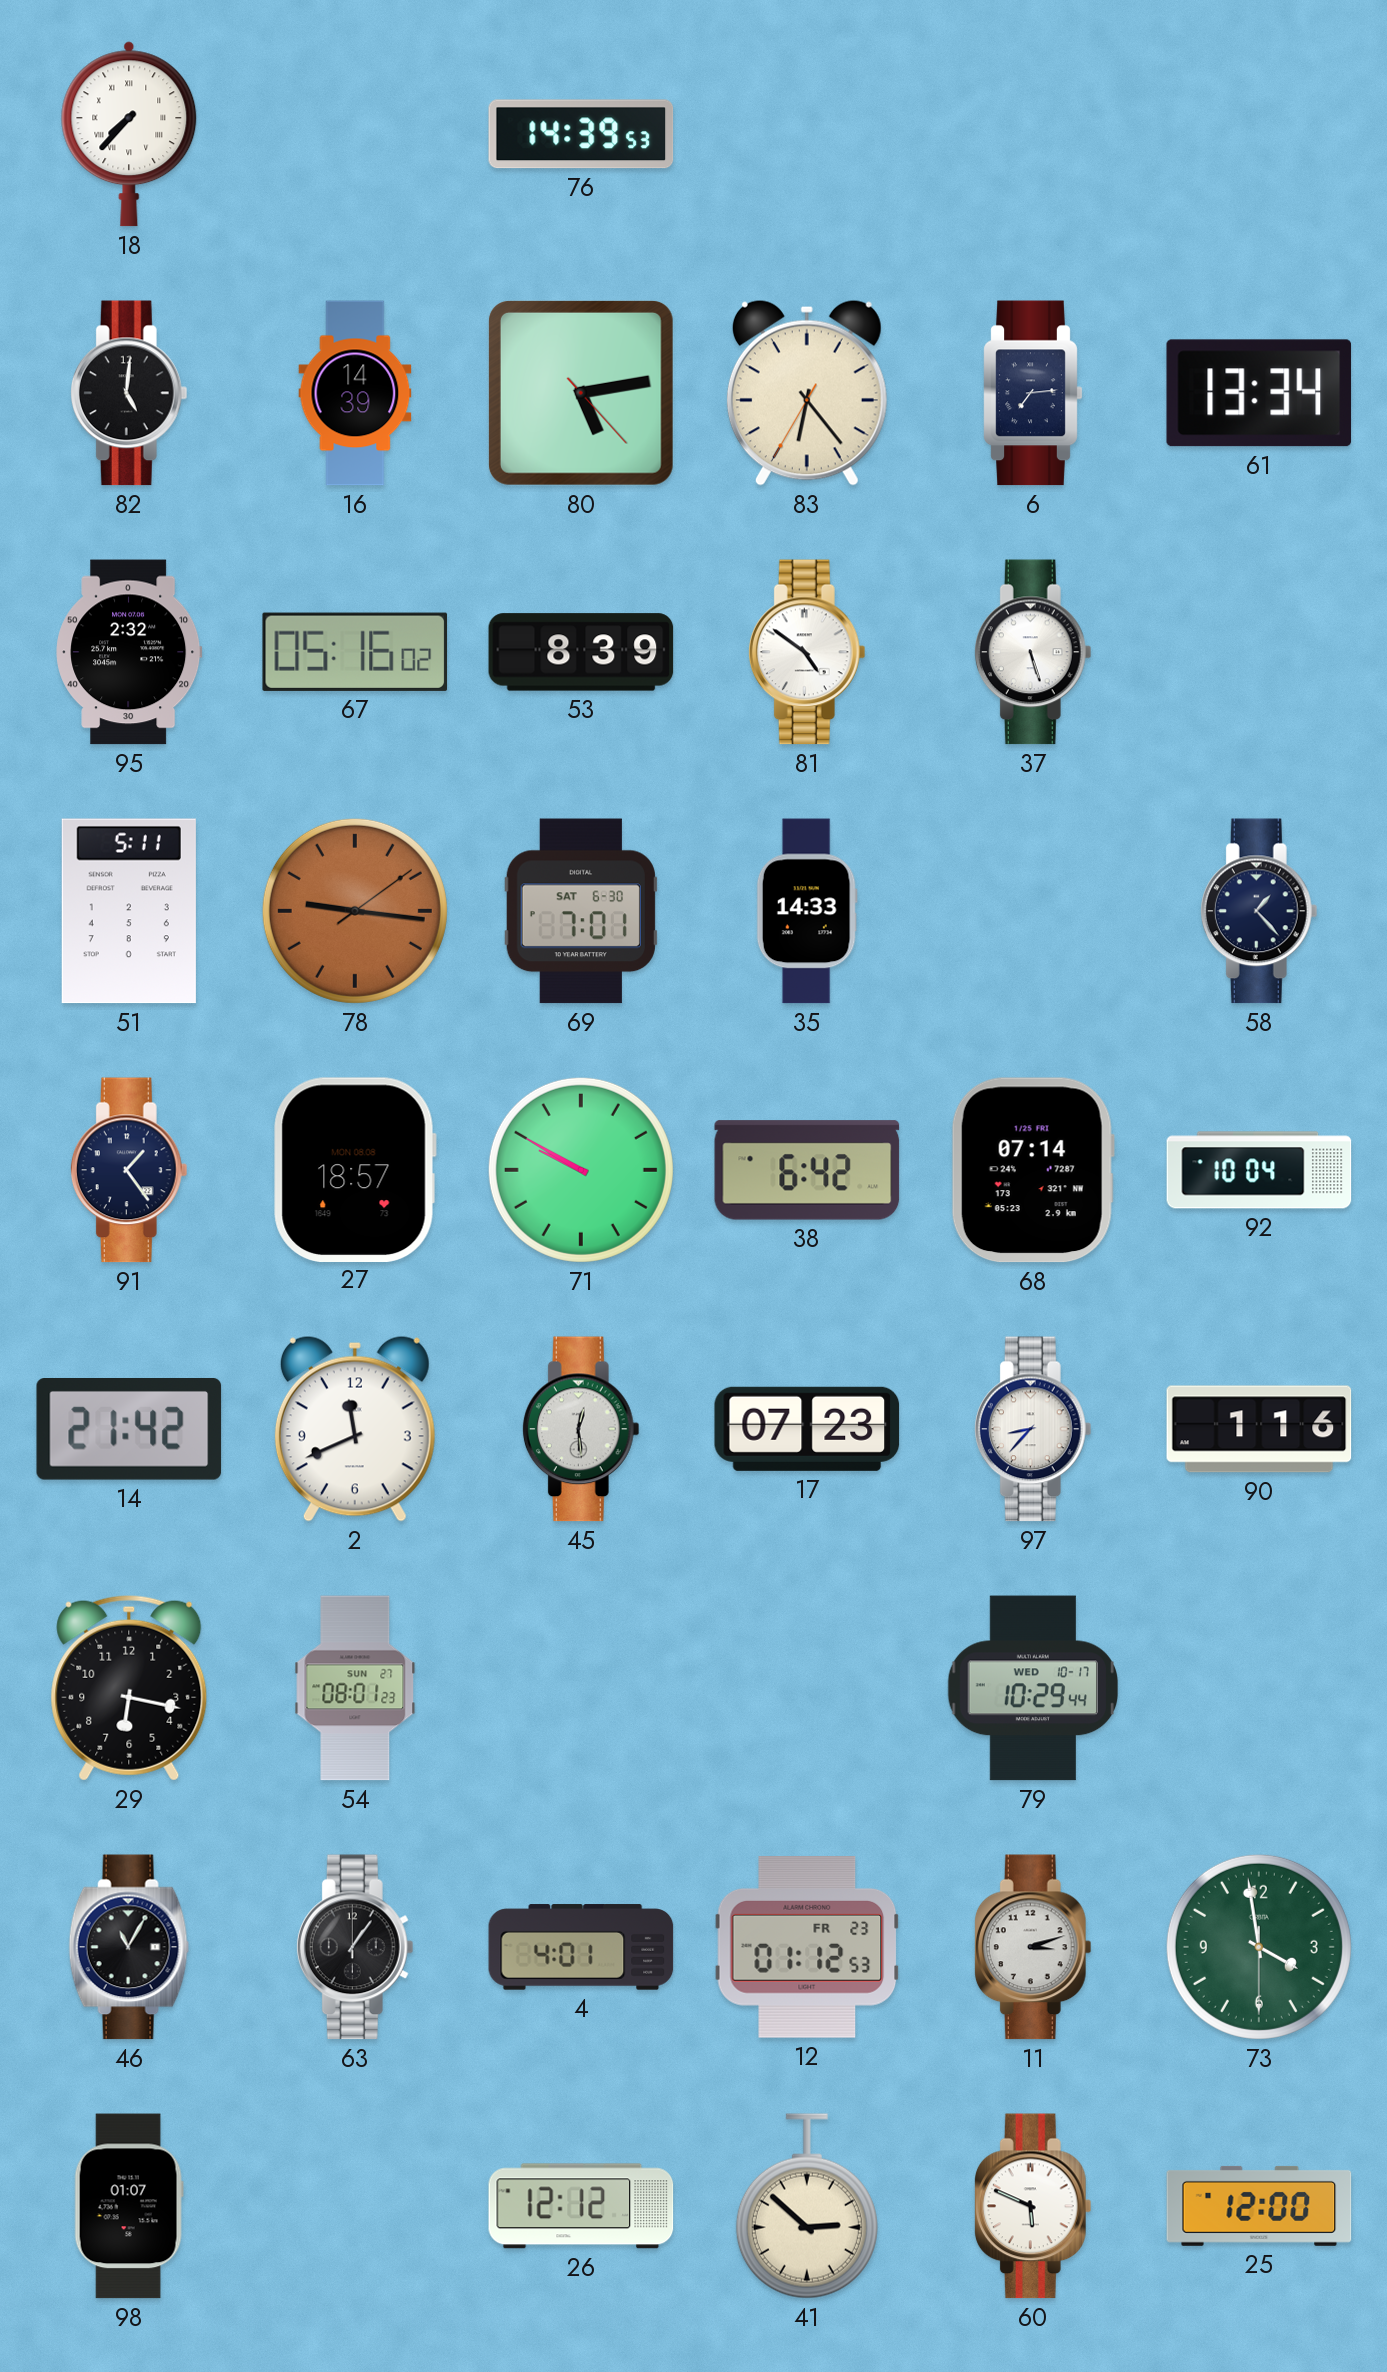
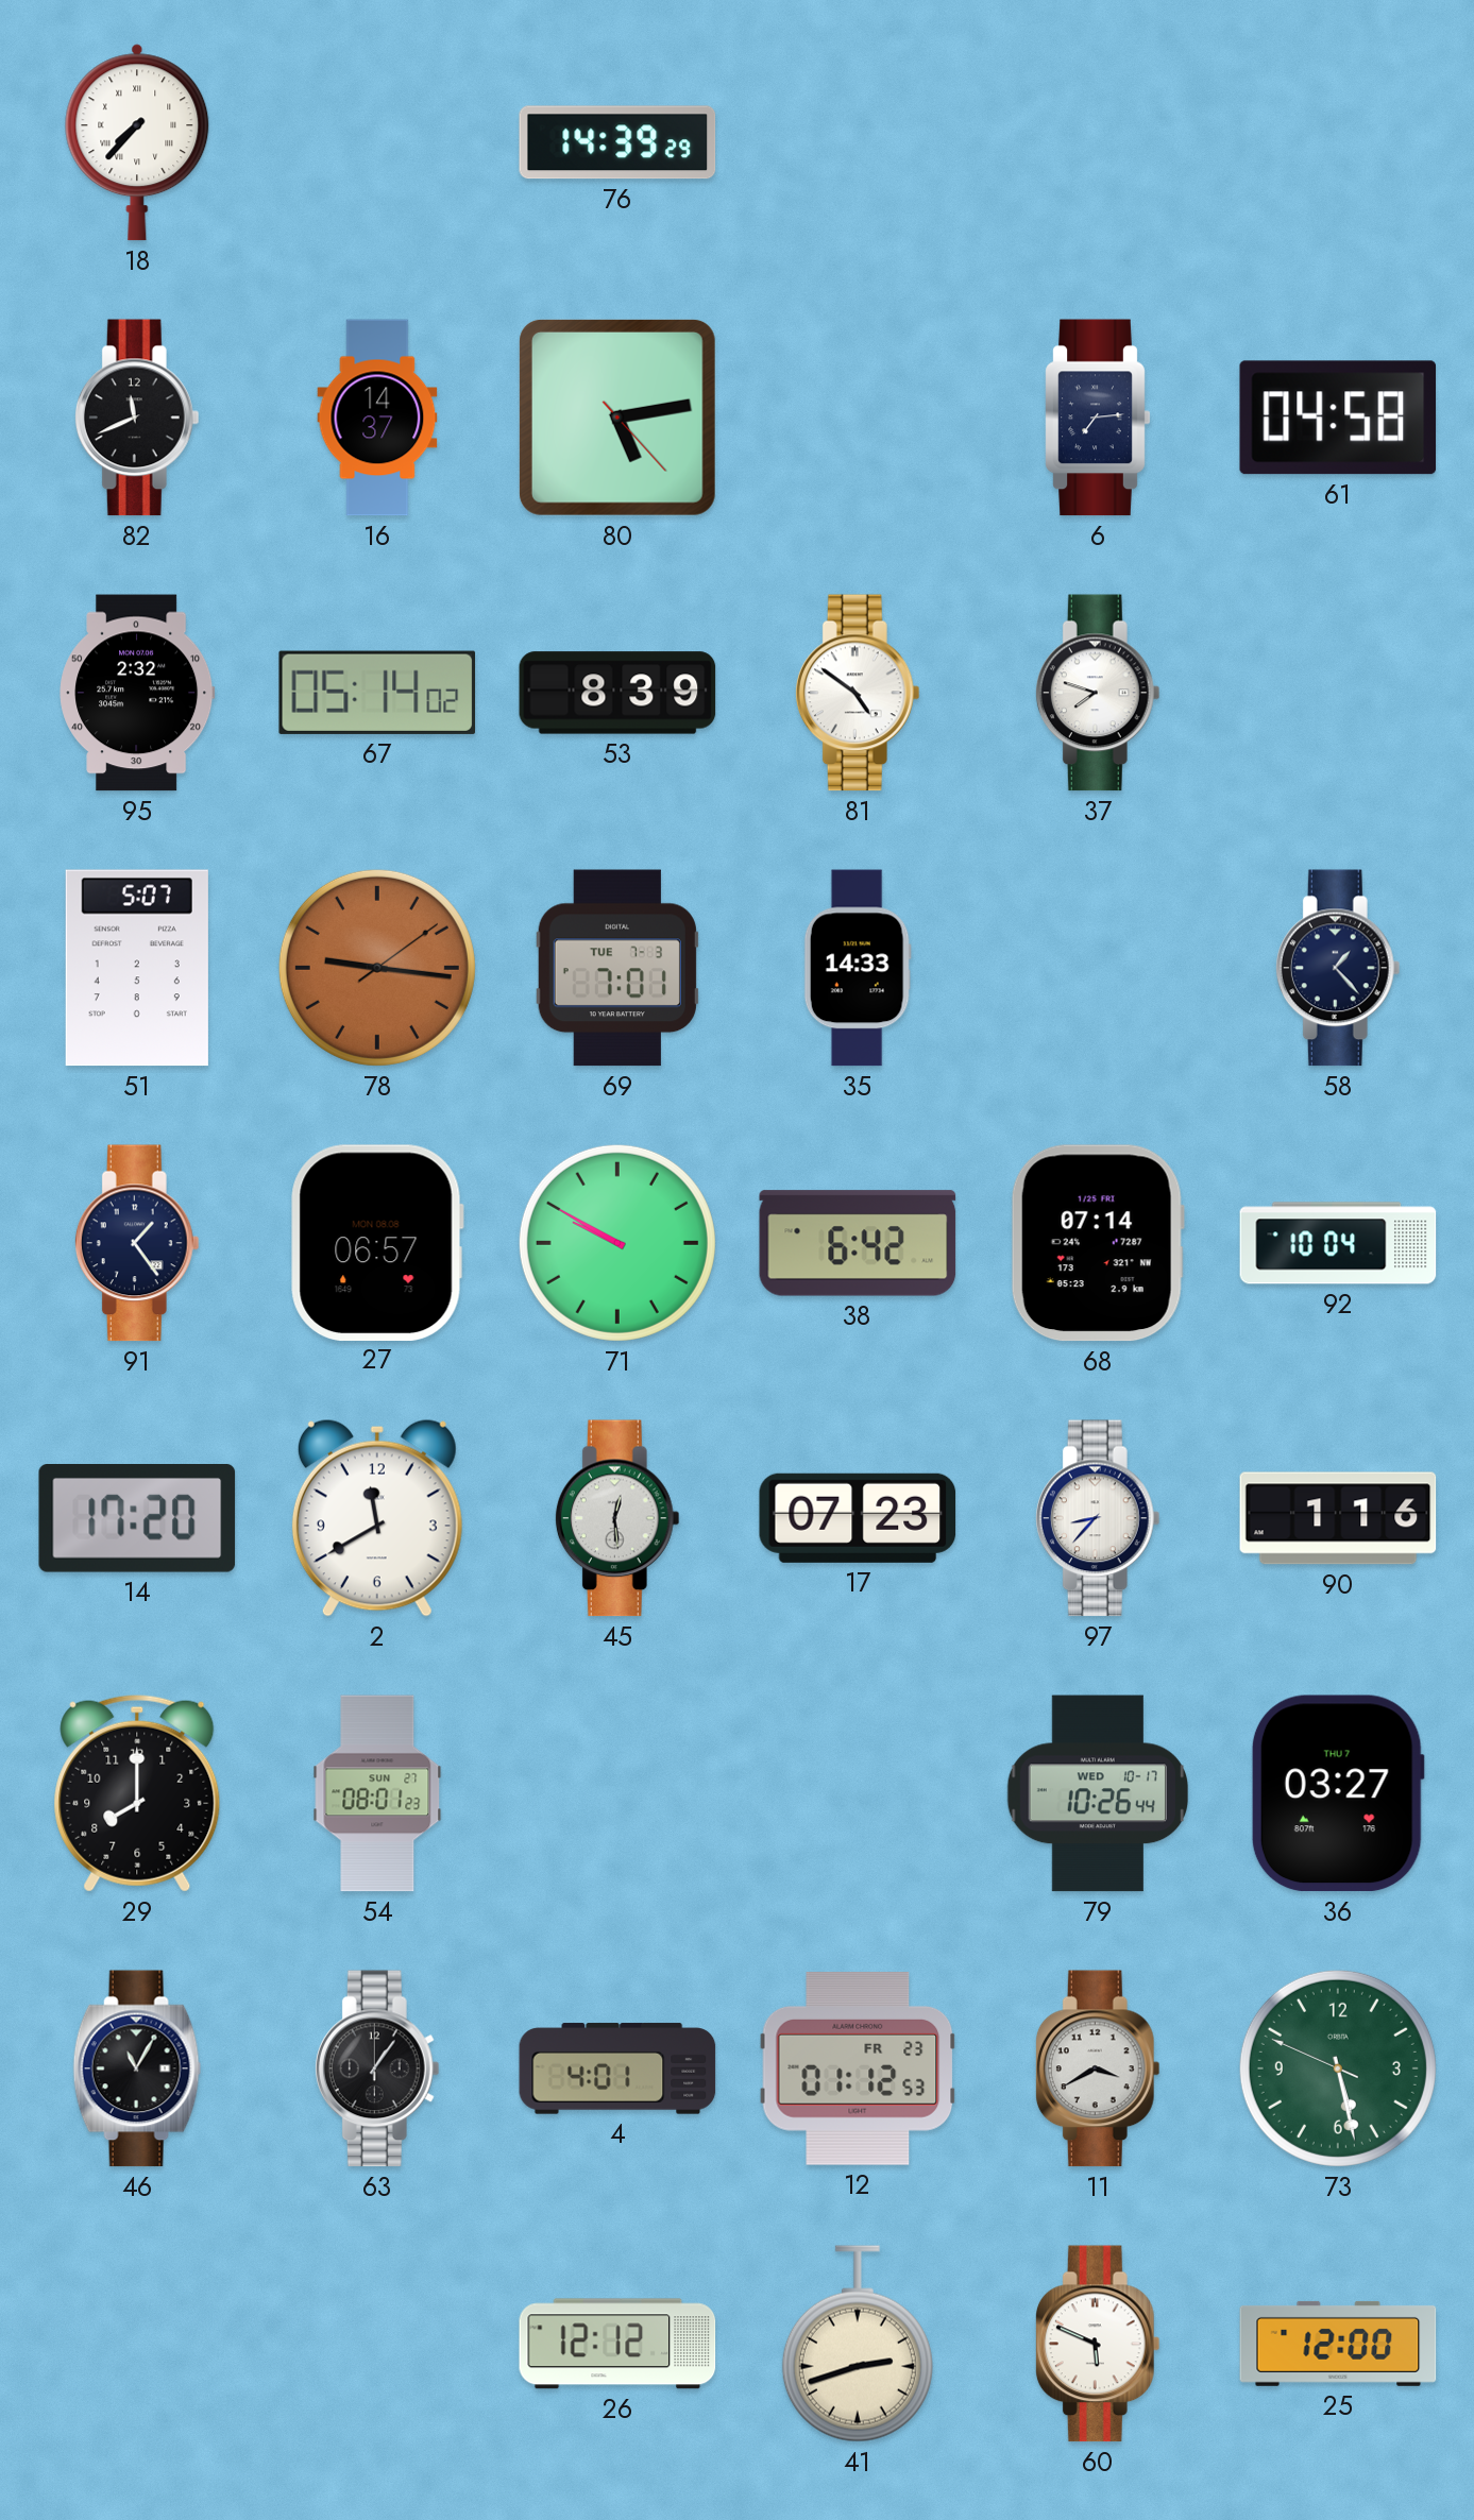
76: 14:39:53 -> 14:39:29
82: 5:01 -> 11:41
16: 14:39 -> 14:37
83: 6:23 -> none
61: 13:34 -> 04:58
67: 05:16 -> 05:14
37: 5:27 -> 7:48
51: 5:11 -> 5:07
69 date: SAT 6-30 -> TUE 7-3
27: 18:57 -> 06:57
14: 21:42 -> 17:20
2: 11:41 -> 11:40
29: 6:17 -> 8:00
79: 10:29 -> 10:26
36: none -> 03:27
11: 3:12 -> 3:40
73: 3:58 -> 5:27
98: 01:07 -> none
41: 2:52 -> 2:42
